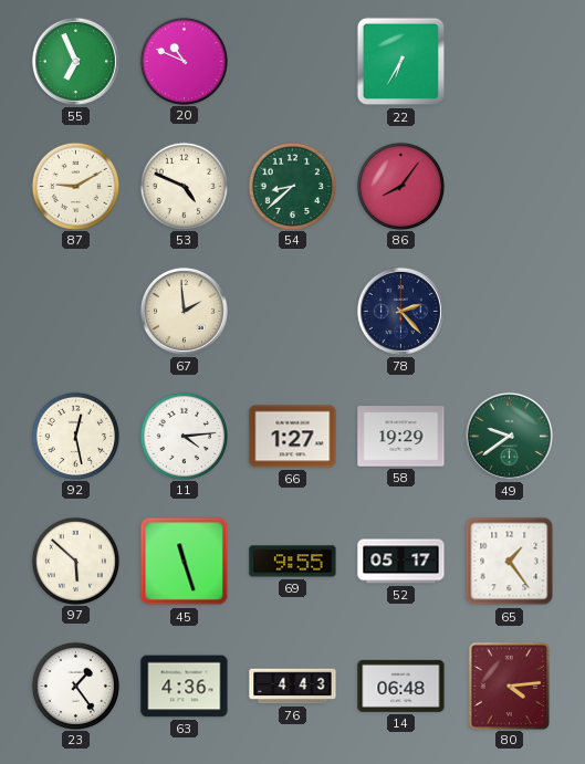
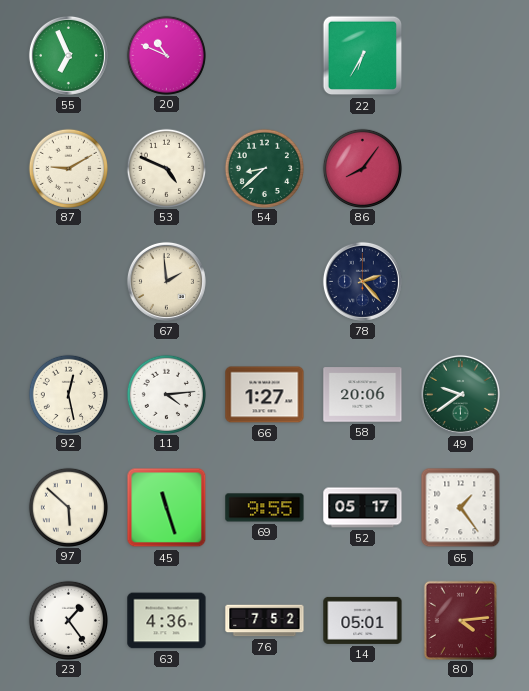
58: 19:29 -> 20:06
76: 4:43 -> 7:52
14: 06:48 -> 05:01
